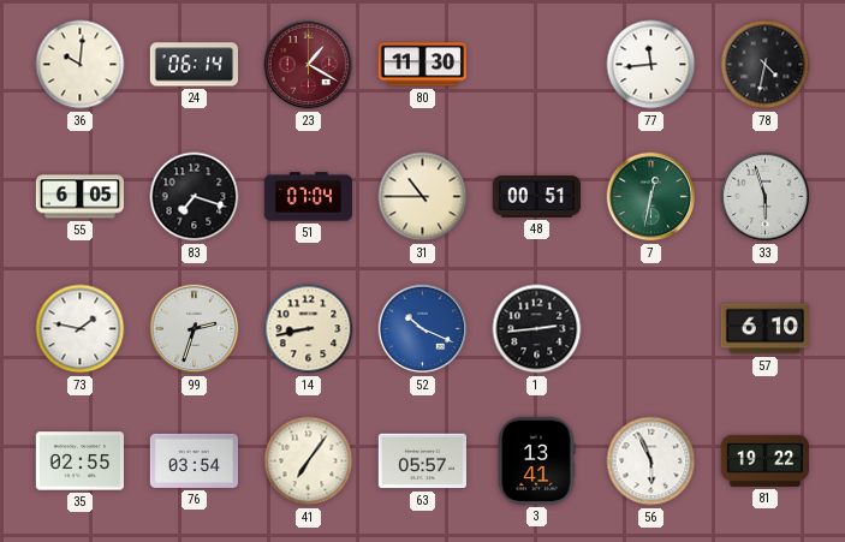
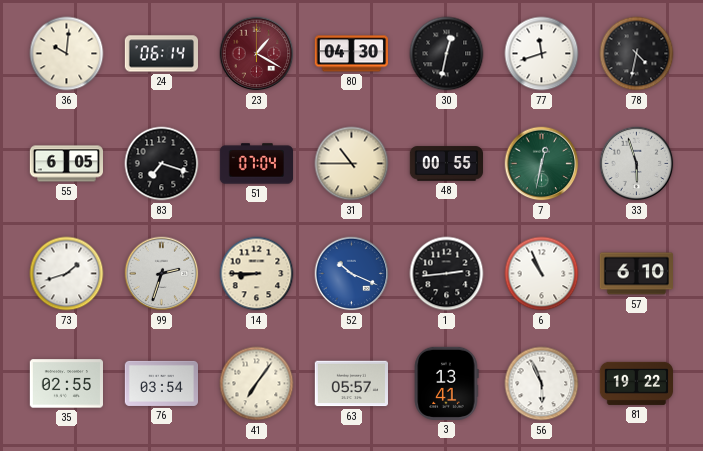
80: 11:30 -> 04:30
30: none -> 12:32
77: 11:44 -> 11:42
48: 00:51 -> 00:55
73: 1:47 -> 1:42
14: 8:43 -> 8:45
6: none -> 10:56
